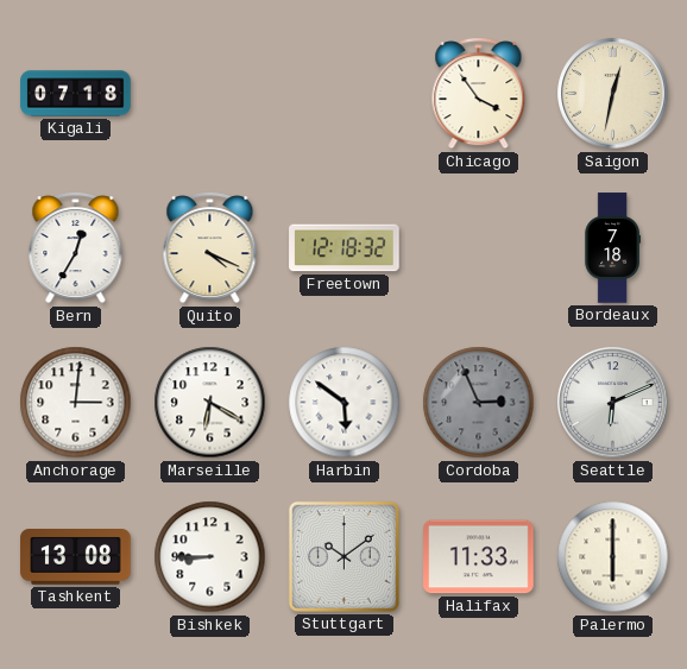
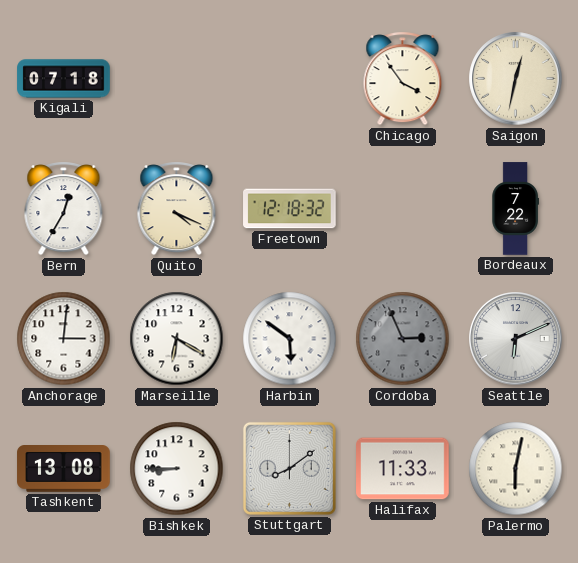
Bordeaux: 7:18 -> 7:22
Stuttgart: 10:09 -> 8:09
Palermo: 6:00 -> 6:02
